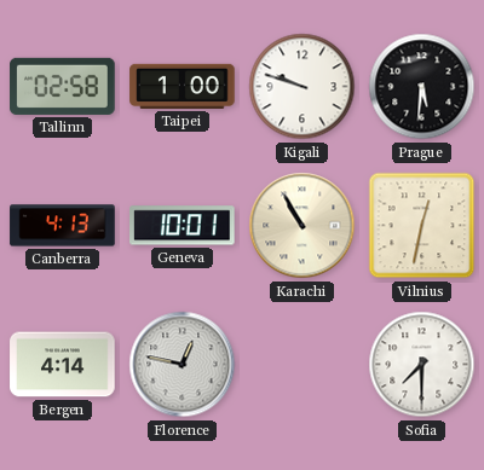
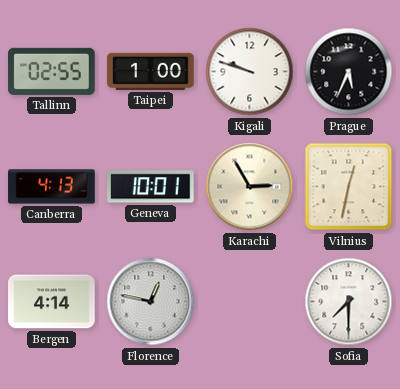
Tallinn: 02:58 -> 02:55
Prague: 5:31 -> 5:34
Karachi: 10:55 -> 2:55
